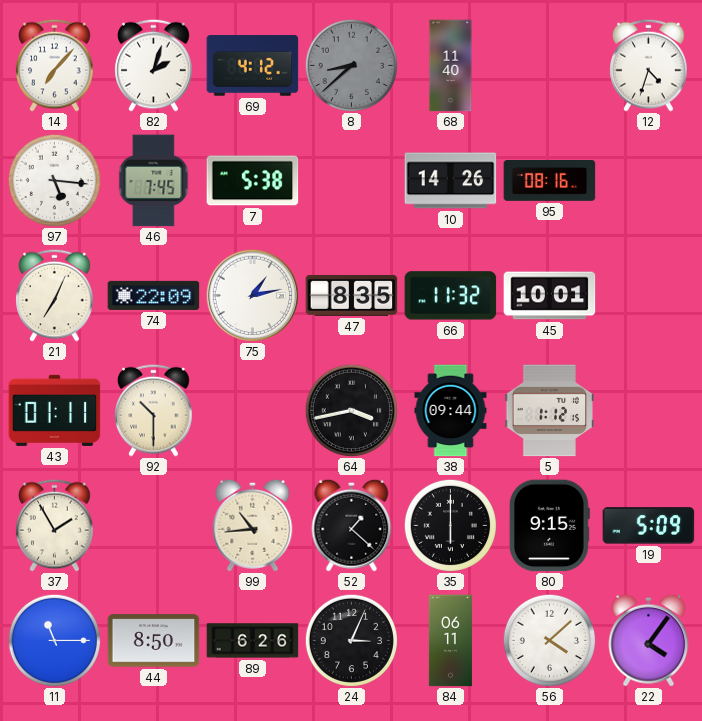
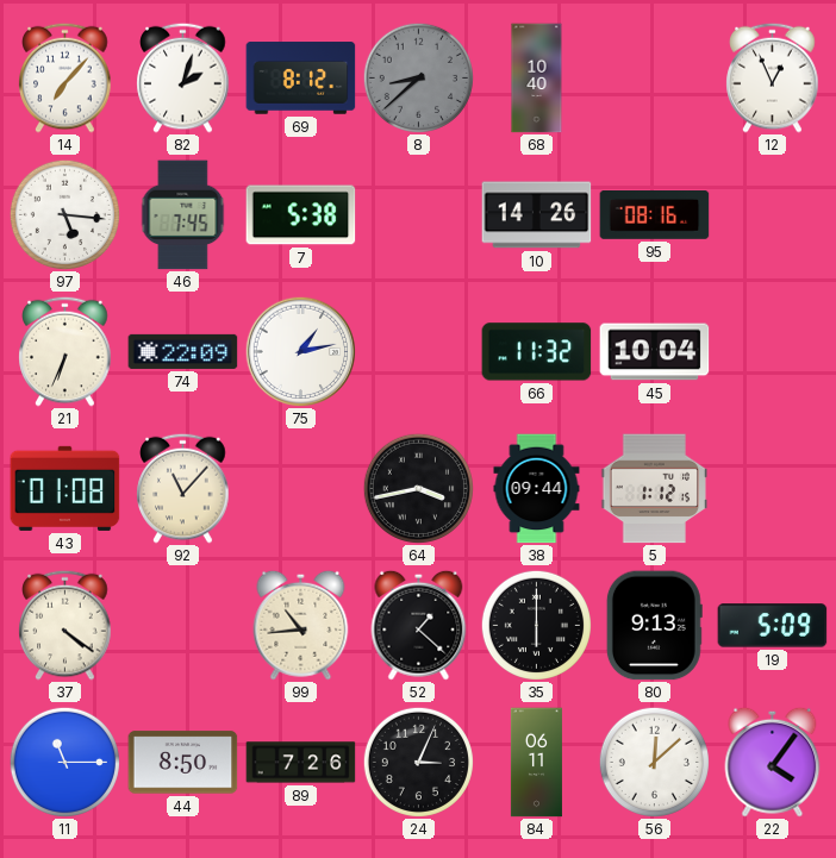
69: 4:12 -> 8:12
68: 11:40 -> 10:40
12: 4:33 -> 12:56
21: 7:04 -> 6:34
47: 8:35 -> none
45: 10:01 -> 10:04
43: 01:11 -> 01:08
92: 10:30 -> 11:07
37: 1:55 -> 4:21
80: 9:15 -> 9:13
89: 6:26 -> 7:26
56: 4:08 -> 12:08
